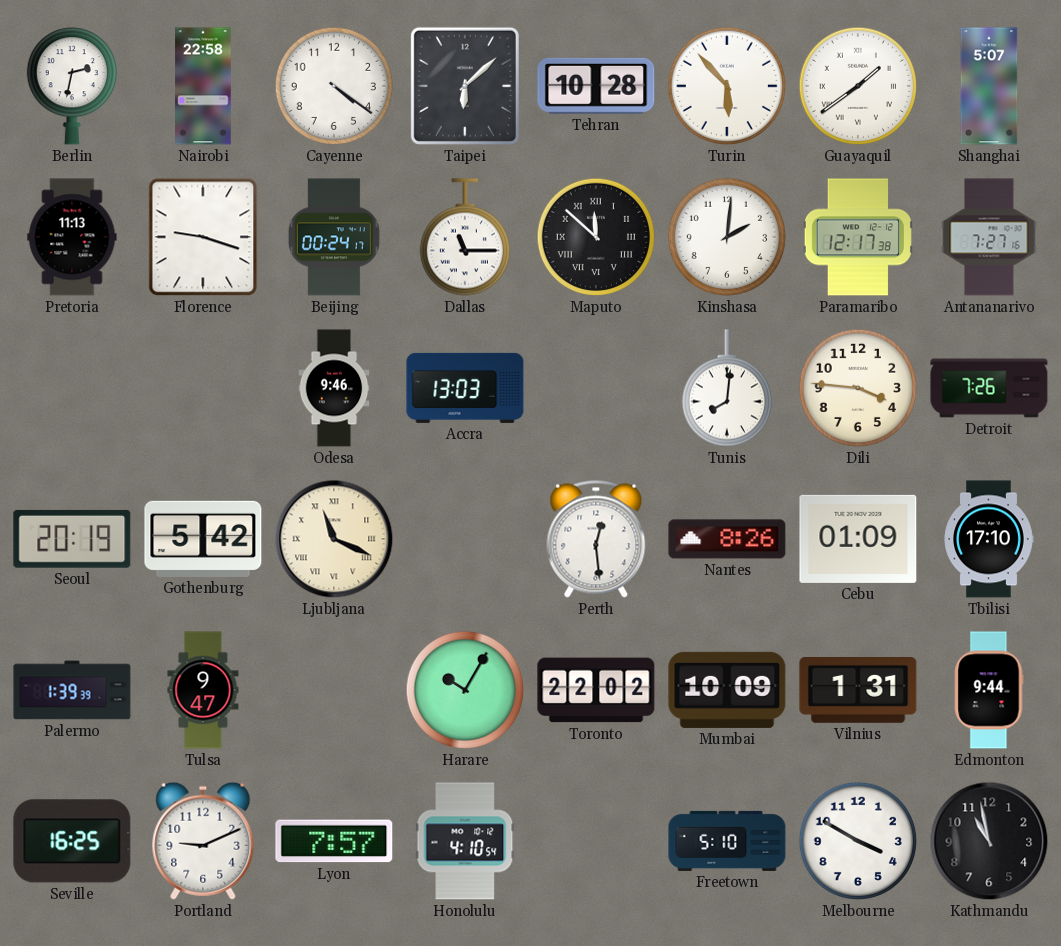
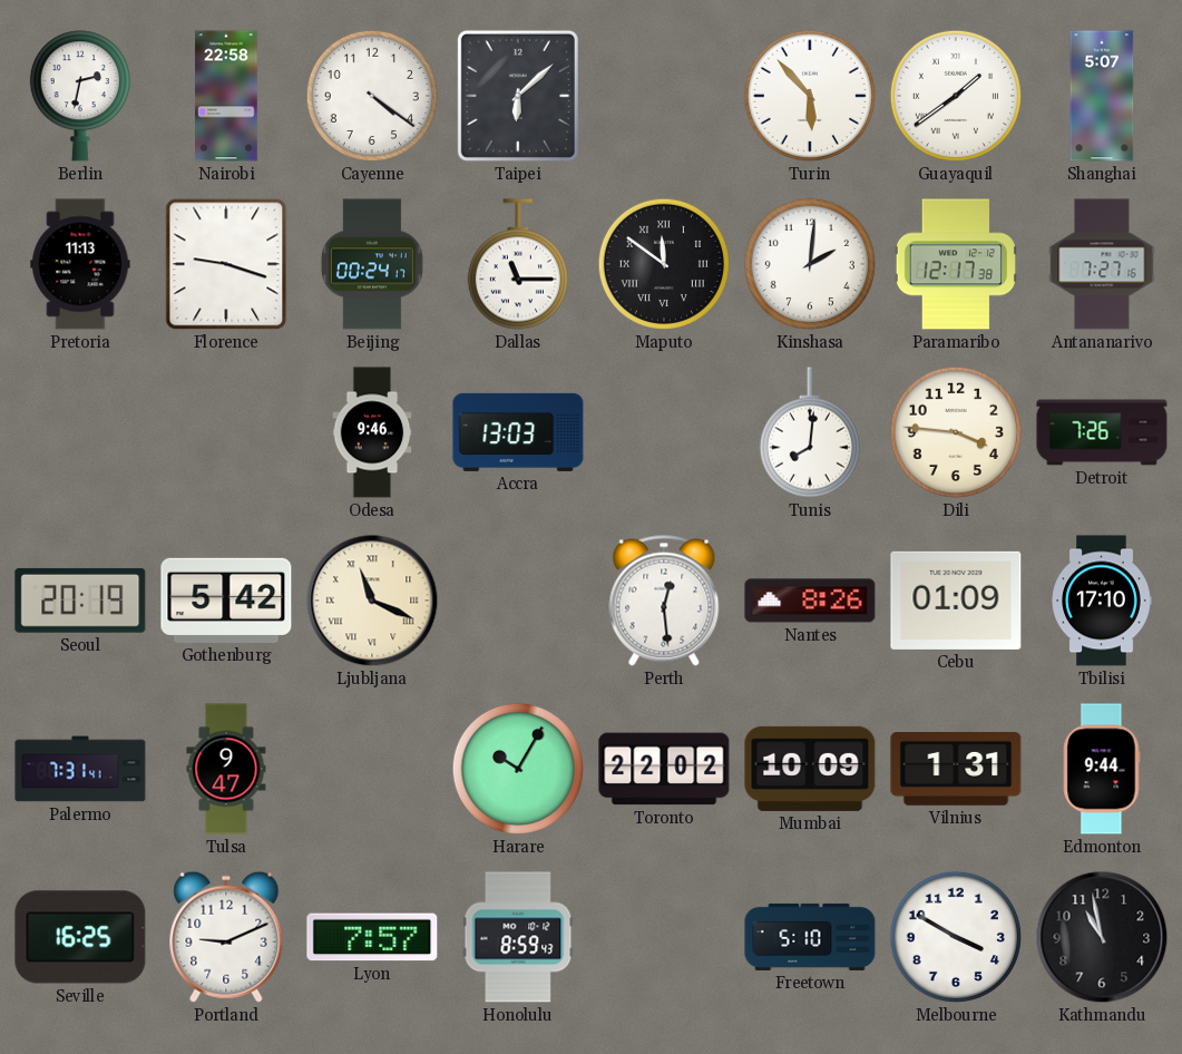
Tehran: 10:28 -> none
Maputo: 11:52 -> 11:51
Palermo: 1:39 -> 7:31
Honolulu: 4:10 -> 8:59
